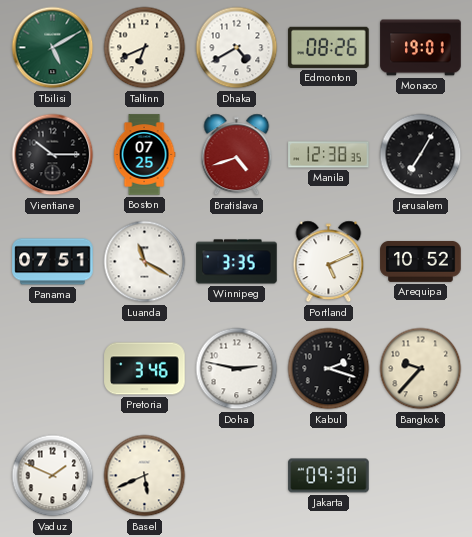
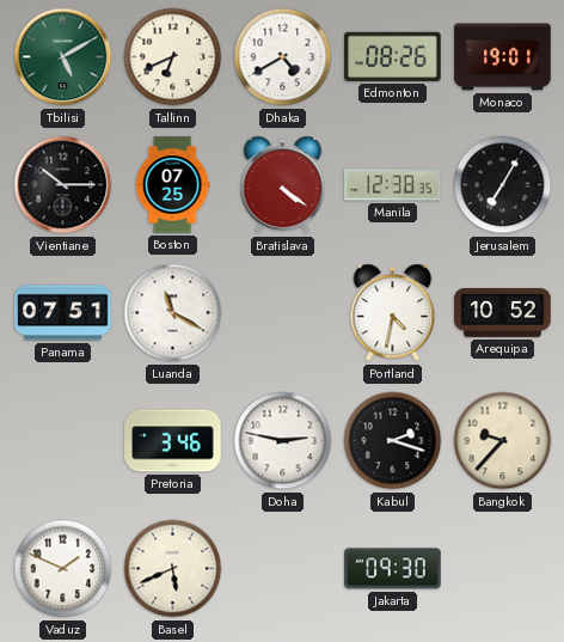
Bratislava: 4:42 -> 4:21
Winnipeg: 3:35 -> none
Portland: 5:11 -> 4:32
